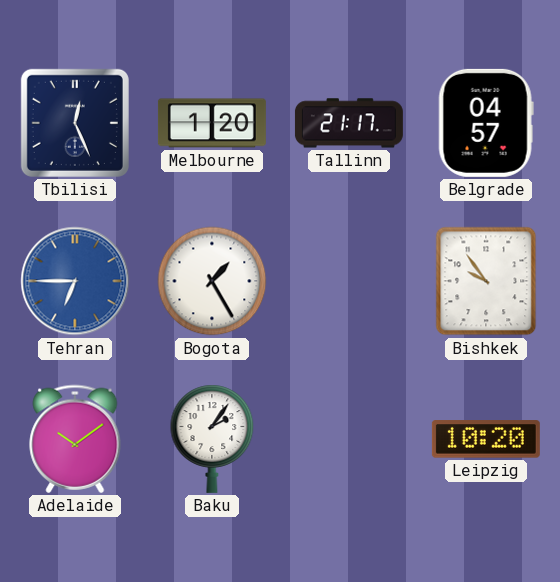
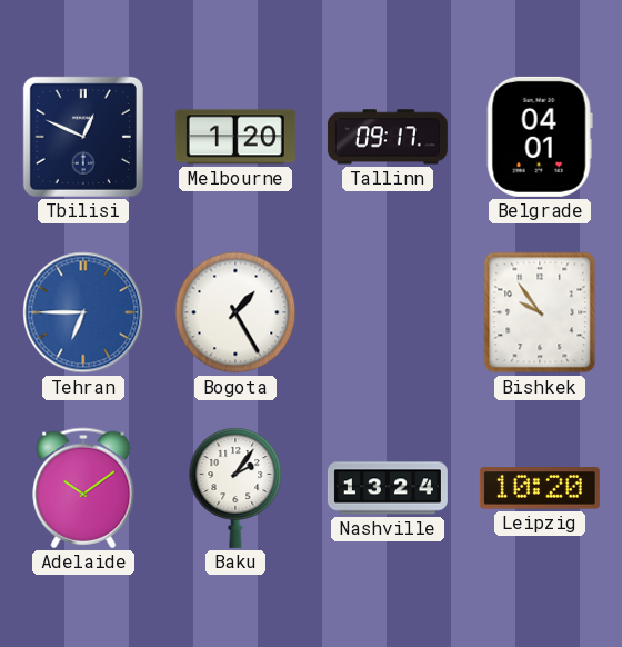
Tbilisi: 12:26 -> 12:49
Tallinn: 21:17 -> 09:17
Belgrade: 04:57 -> 04:01
Nashville: none -> 13:24
